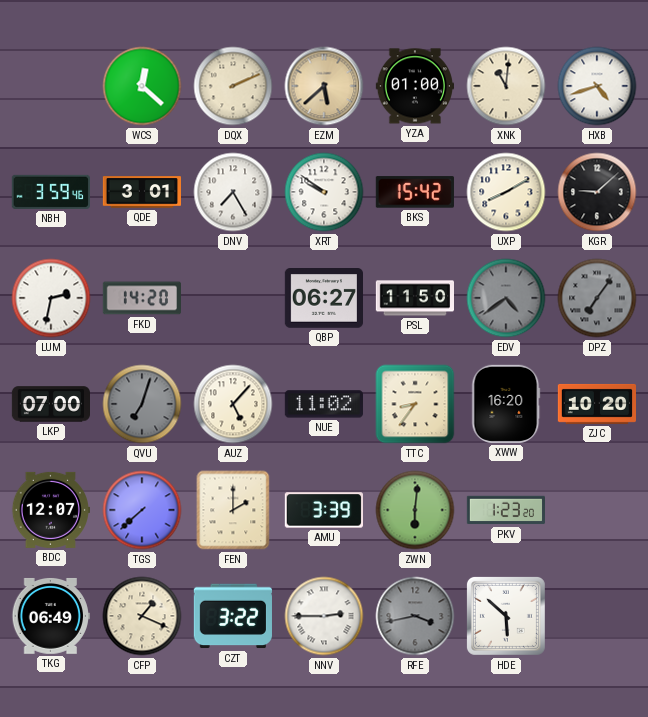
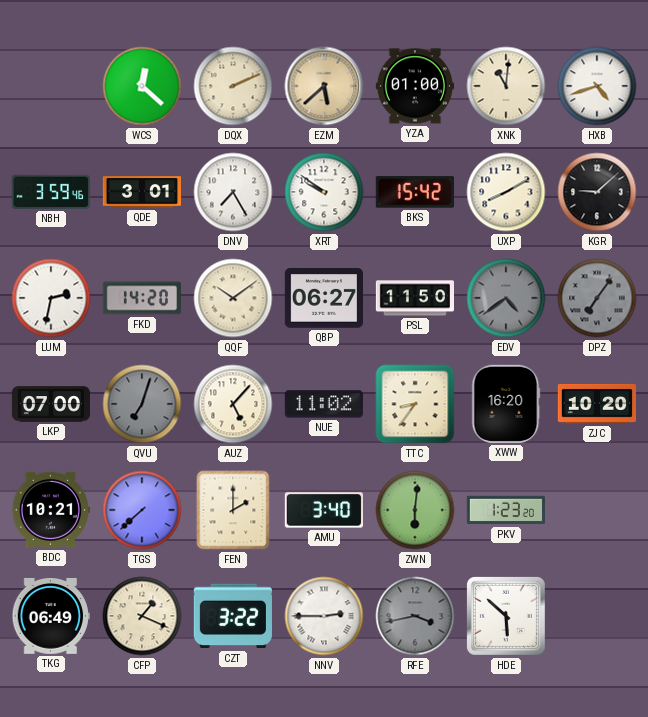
QQF: none -> 10:09
BDC: 12:07 -> 10:21
AMU: 3:39 -> 3:40
